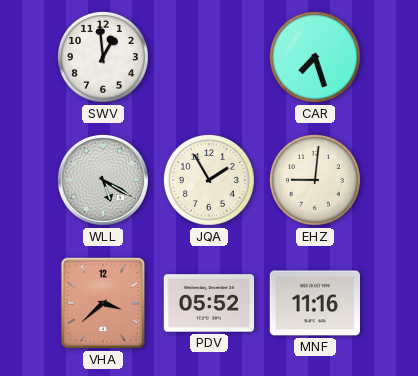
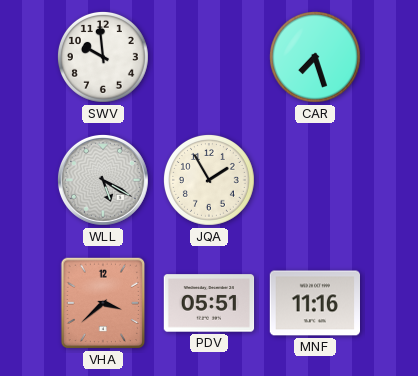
SWV: 12:59 -> 9:59
EHZ: 9:01 -> none
PDV: 05:52 -> 05:51
